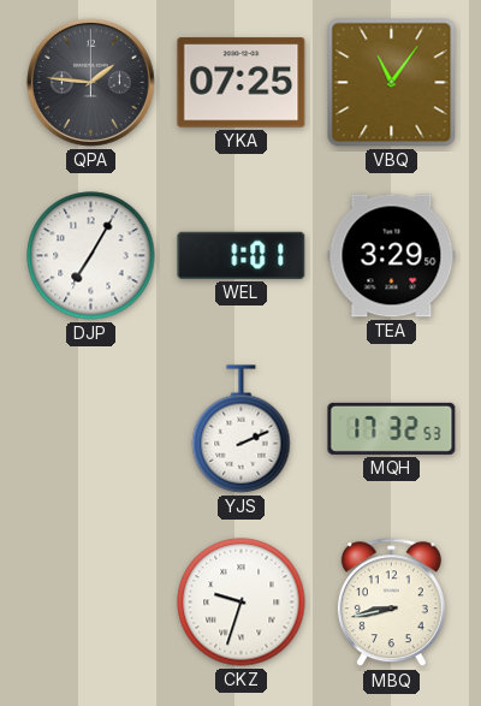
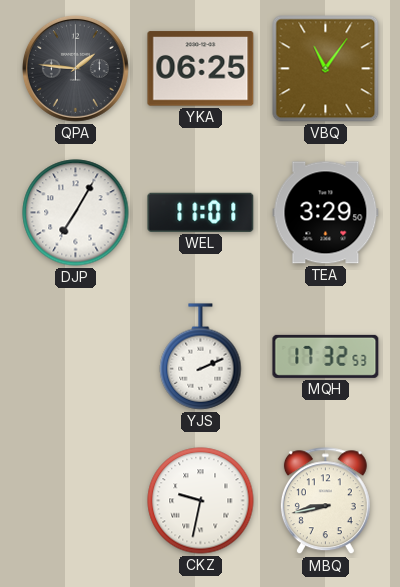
YKA: 07:25 -> 06:25
WEL: 1:01 -> 11:01
CKZ: 9:33 -> 9:32
